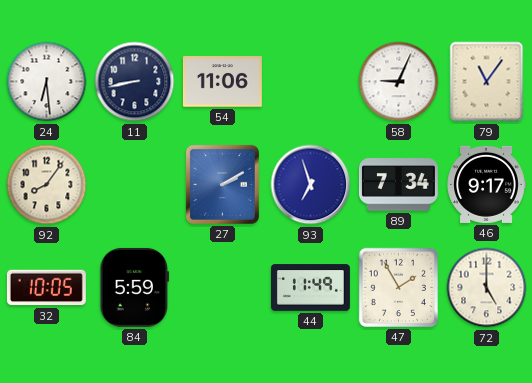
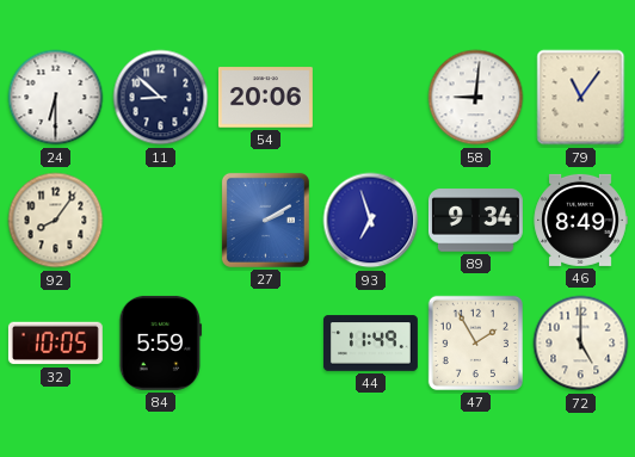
24: 6:29 -> 6:30
11: 8:43 -> 8:52
54: 11:06 -> 20:06
58: 9:04 -> 9:01
89: 7:34 -> 9:34
46: 9:17 -> 8:49
